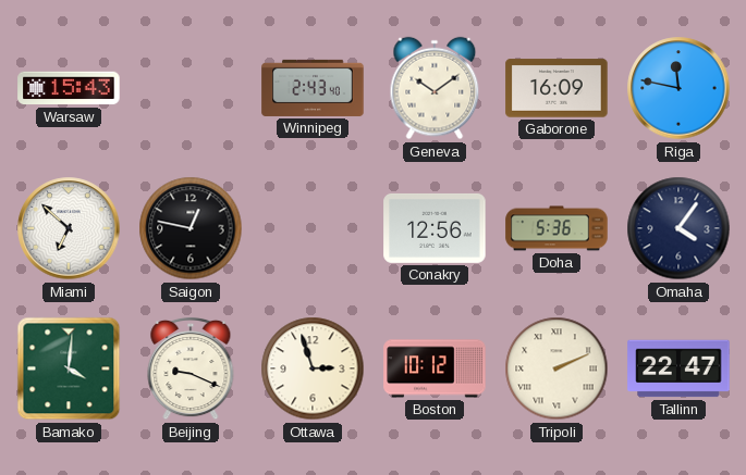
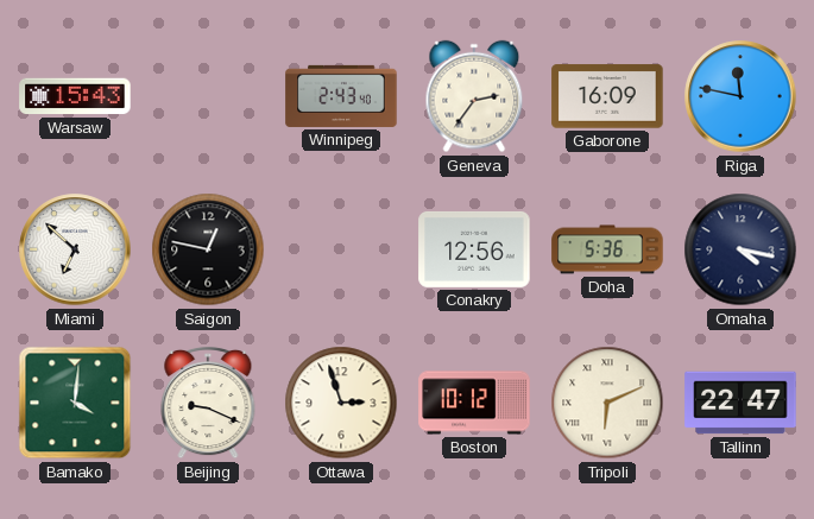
Geneva: 10:09 -> 2:36
Omaha: 4:06 -> 4:17
Tripoli: 2:11 -> 6:11
